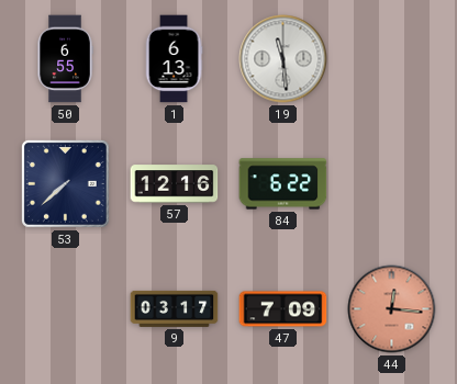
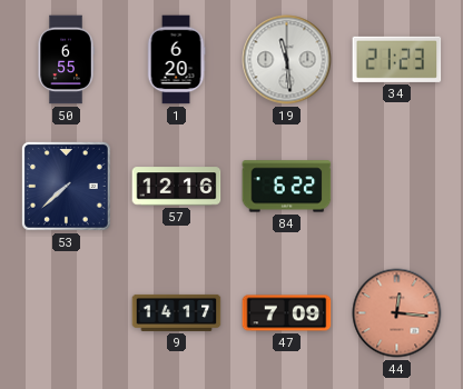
1: 6:13 -> 6:20
34: none -> 21:23
9: 03:17 -> 14:17
